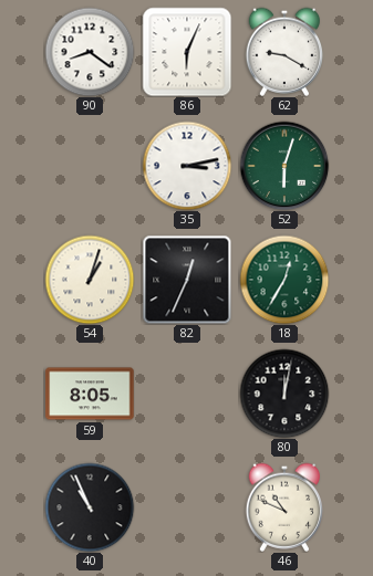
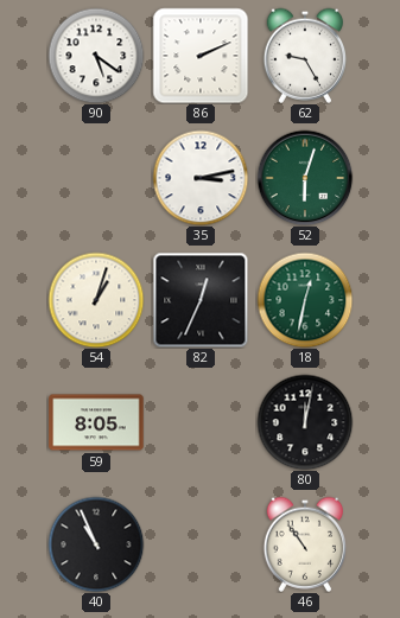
90: 8:21 -> 5:21
86: 6:04 -> 2:11
62: 9:20 -> 9:25
18: 12:35 -> 12:32
46: 10:49 -> 10:54
